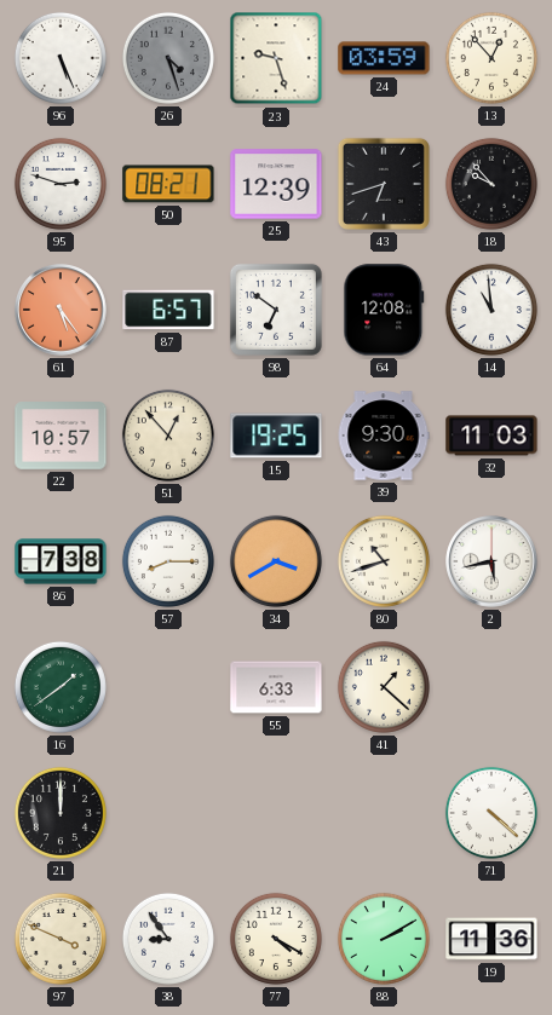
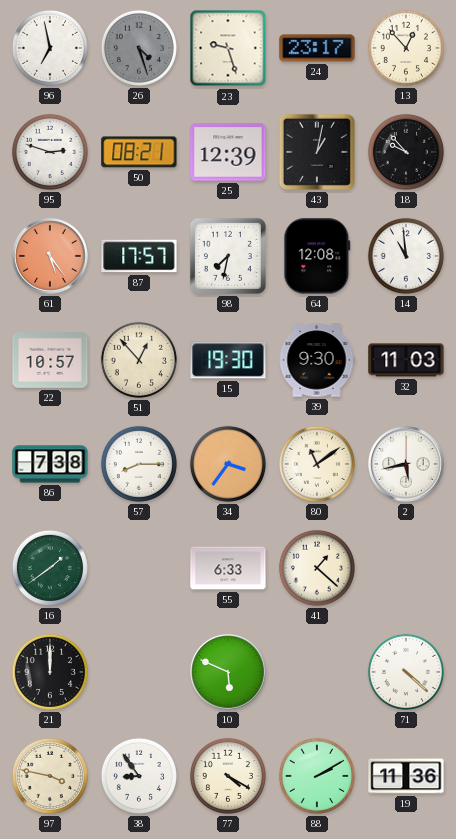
96: 5:26 -> 6:58
24: 03:59 -> 23:17
43: 6:42 -> 1:02
87: 6:57 -> 17:57
98: 6:51 -> 7:32
15: 19:25 -> 19:30
34: 3:40 -> 3:36
80: 10:42 -> 11:09
10: none -> 5:49
97: 3:49 -> 3:47
